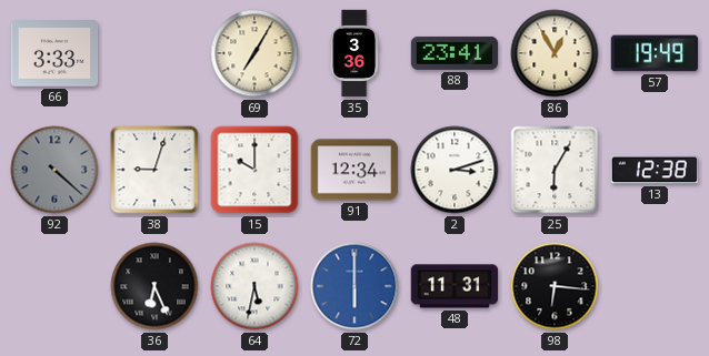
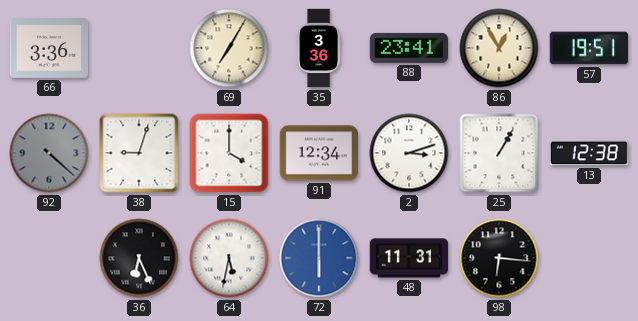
66: 3:33 -> 3:36
57: 19:49 -> 19:51
15: 10:00 -> 4:00
25: 6:05 -> 1:05
